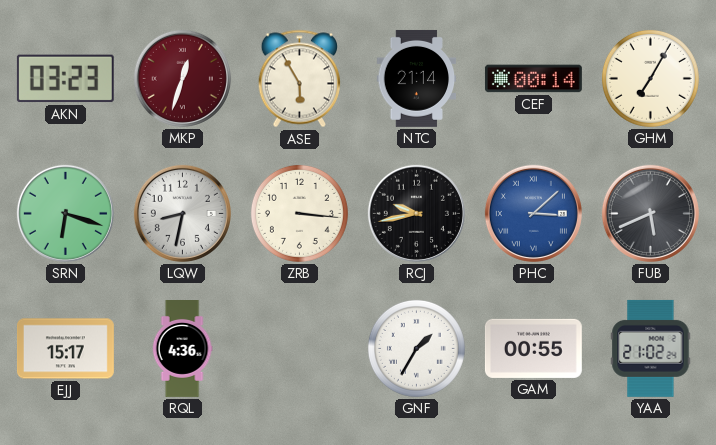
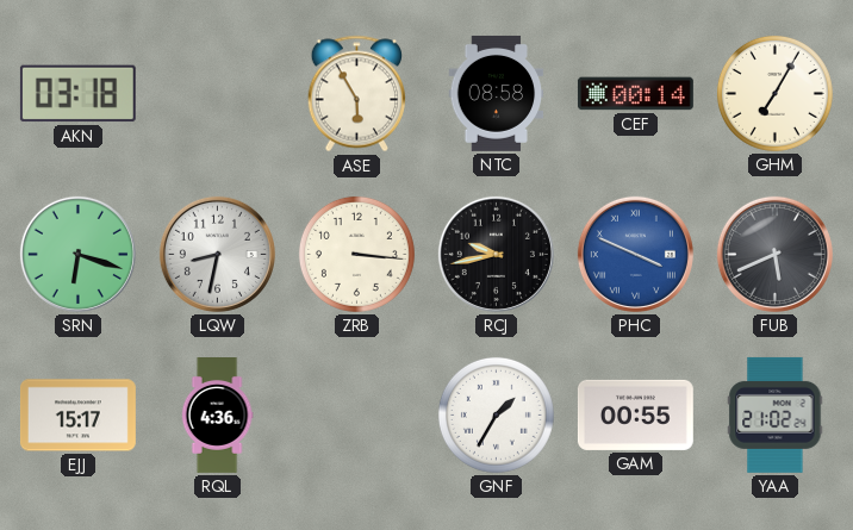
AKN: 03:23 -> 03:18
MKP: 12:33 -> none
NTC: 21:14 -> 08:58
PHC: 3:08 -> 3:49
